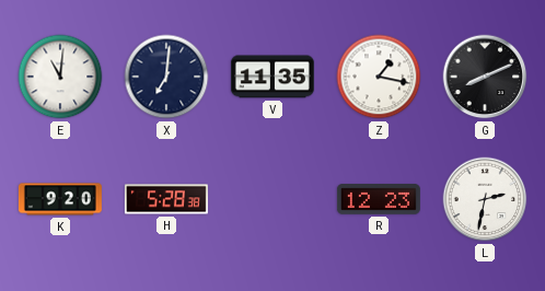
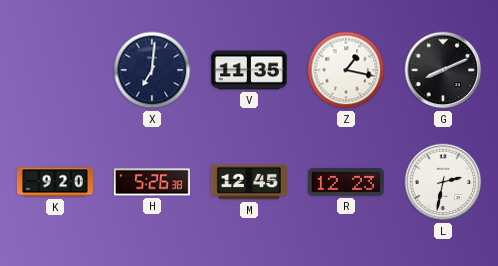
E: 11:01 -> none
H: 5:28 -> 5:26
M: none -> 12:45
